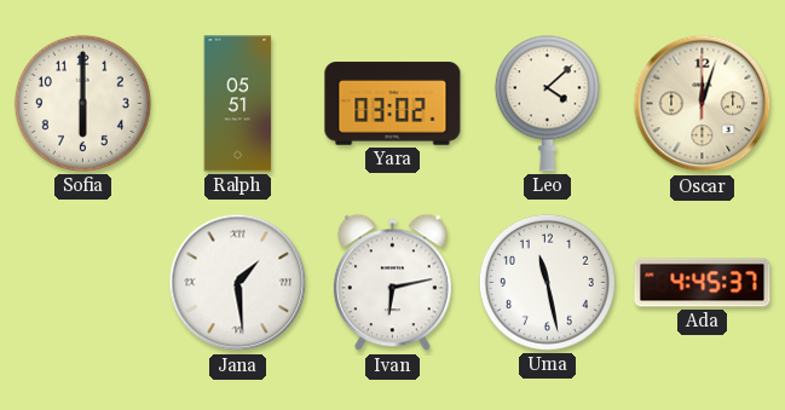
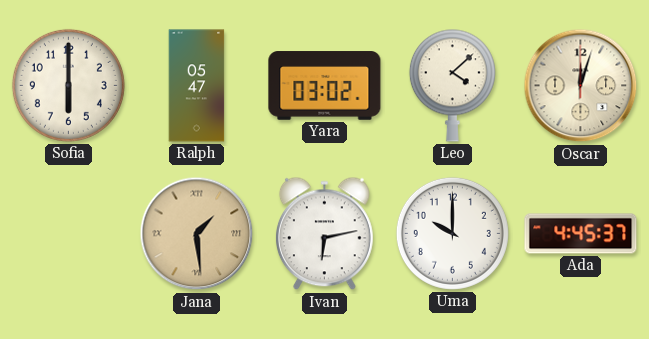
Ralph: 05:51 -> 05:47
Jana dial: white -> champagne
Uma: 11:28 -> 10:00
